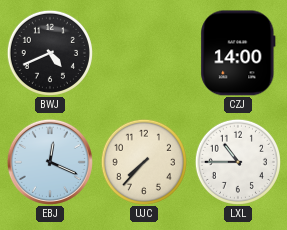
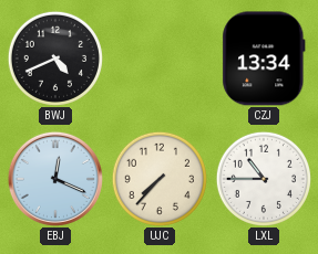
CZJ: 14:00 -> 13:34
